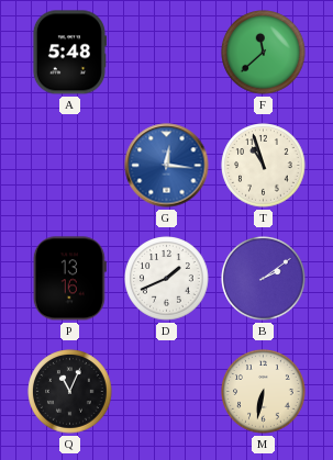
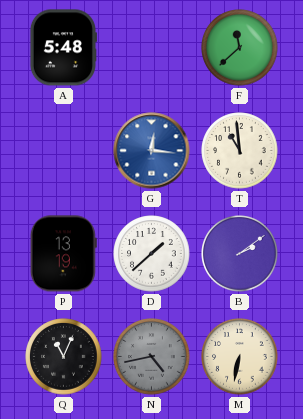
T: 10:57 -> 10:59
P: 13:16 -> 13:19
D: 1:41 -> 1:38
N: none -> 4:43
